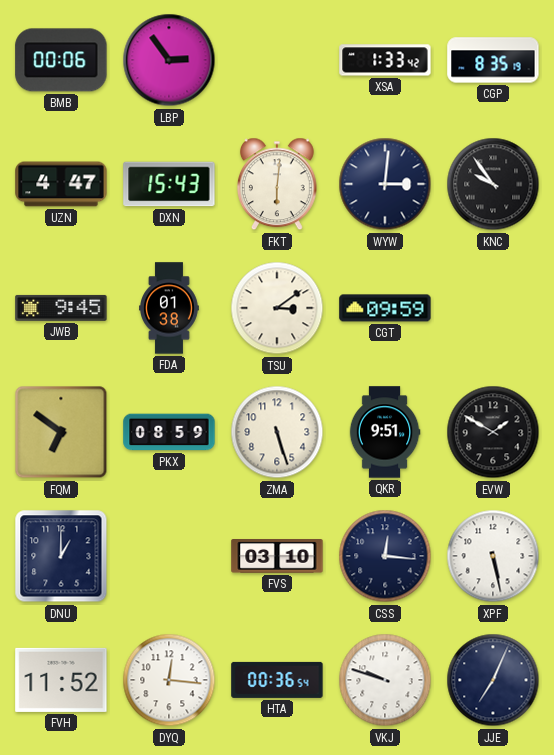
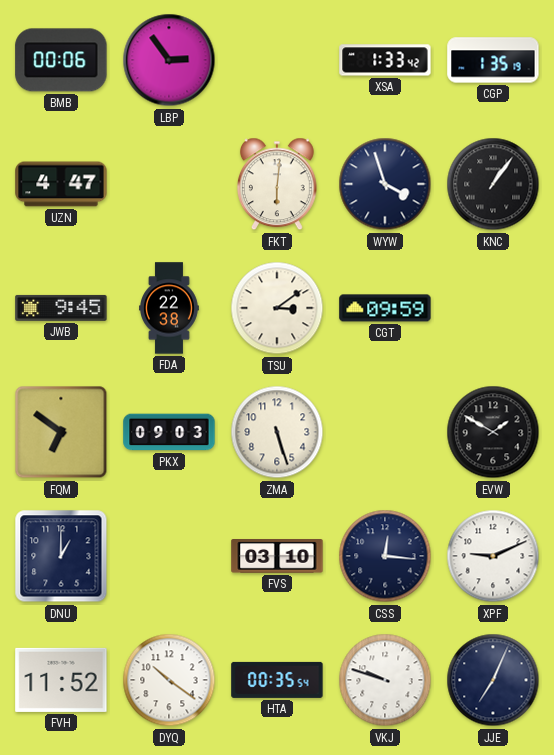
CGP: 8:35 -> 1:35
DXN: 15:43 -> none
WYW: 3:01 -> 3:57
KNC: 9:54 -> 1:06
FDA: 01:38 -> 22:38
PKX: 08:59 -> 09:03
QKR: 9:51 -> none
XPF: 5:28 -> 9:11
DYQ: 12:16 -> 10:21
HTA: 00:36 -> 00:35
